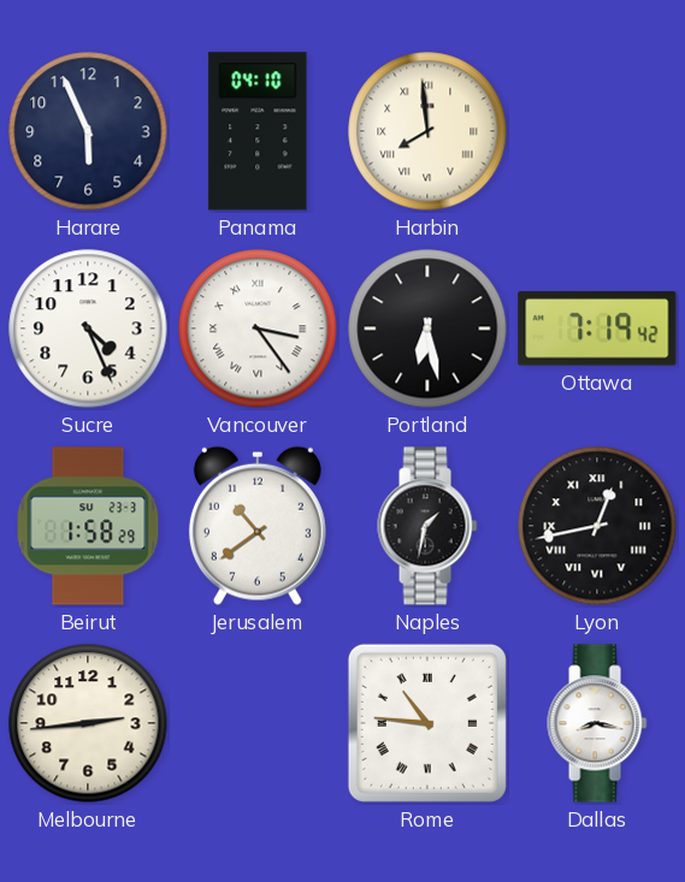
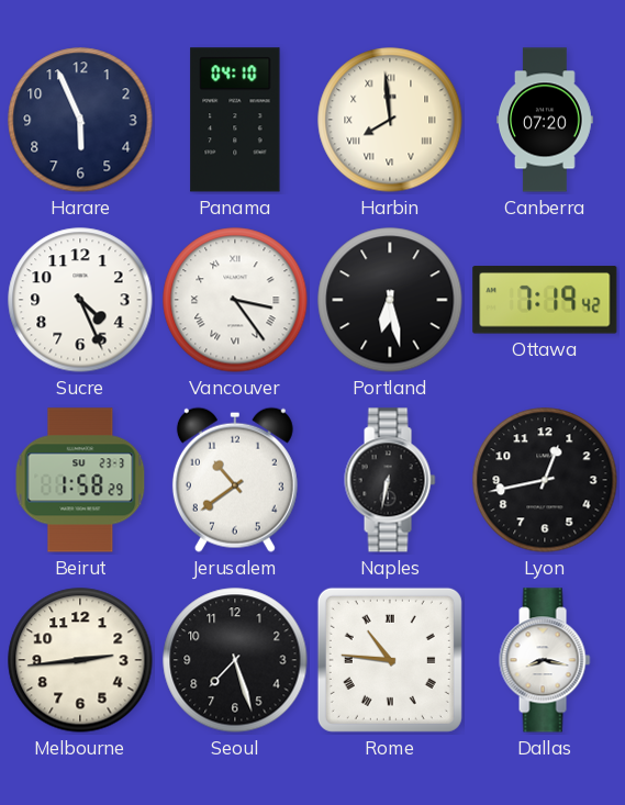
Canberra: none -> 07:20
Naples: 1:32 -> 6:32
Lyon numerals: Roman -> Arabic
Seoul: none -> 7:27
